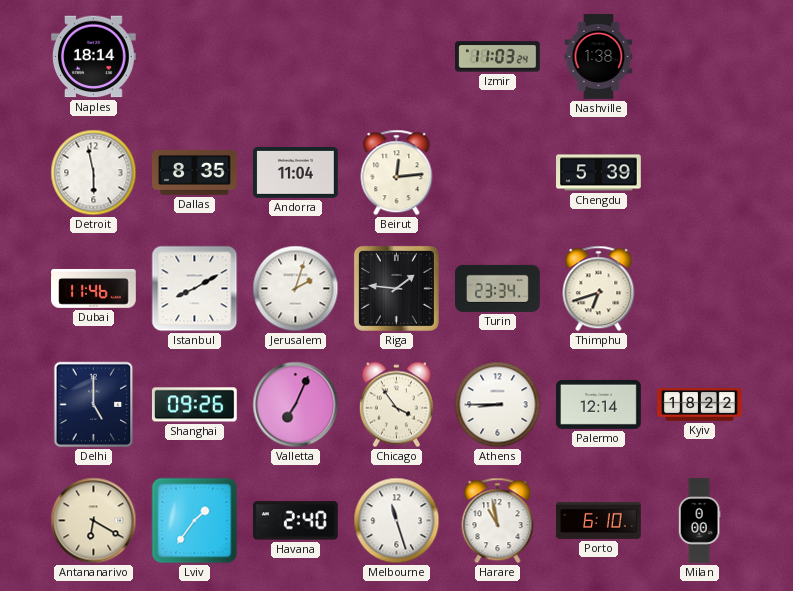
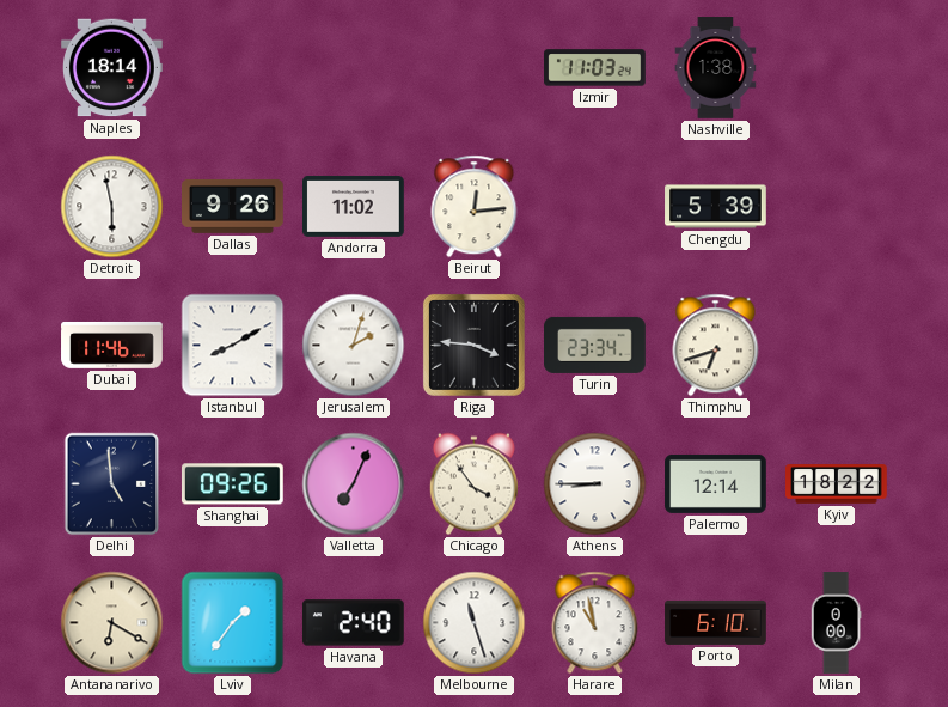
Dallas: 8:35 -> 9:26
Andorra: 11:04 -> 11:02
Riga: 1:46 -> 3:46
Delhi: 5:00 -> 4:59
